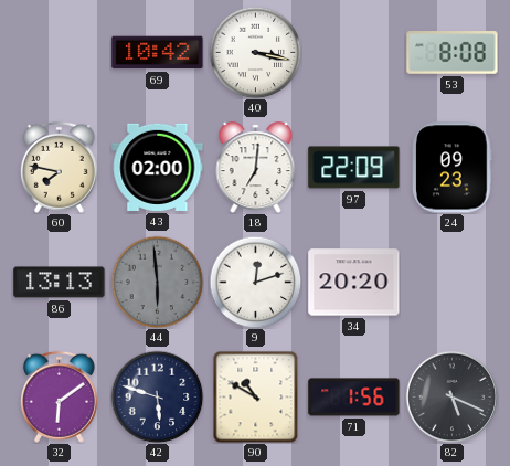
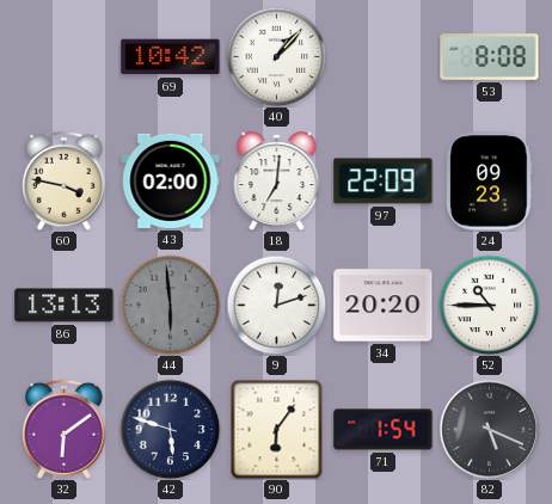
40: 3:17 -> 1:07
60: 7:47 -> 3:47
52: none -> 10:45
90: 10:50 -> 6:06
71: 1:56 -> 1:54
